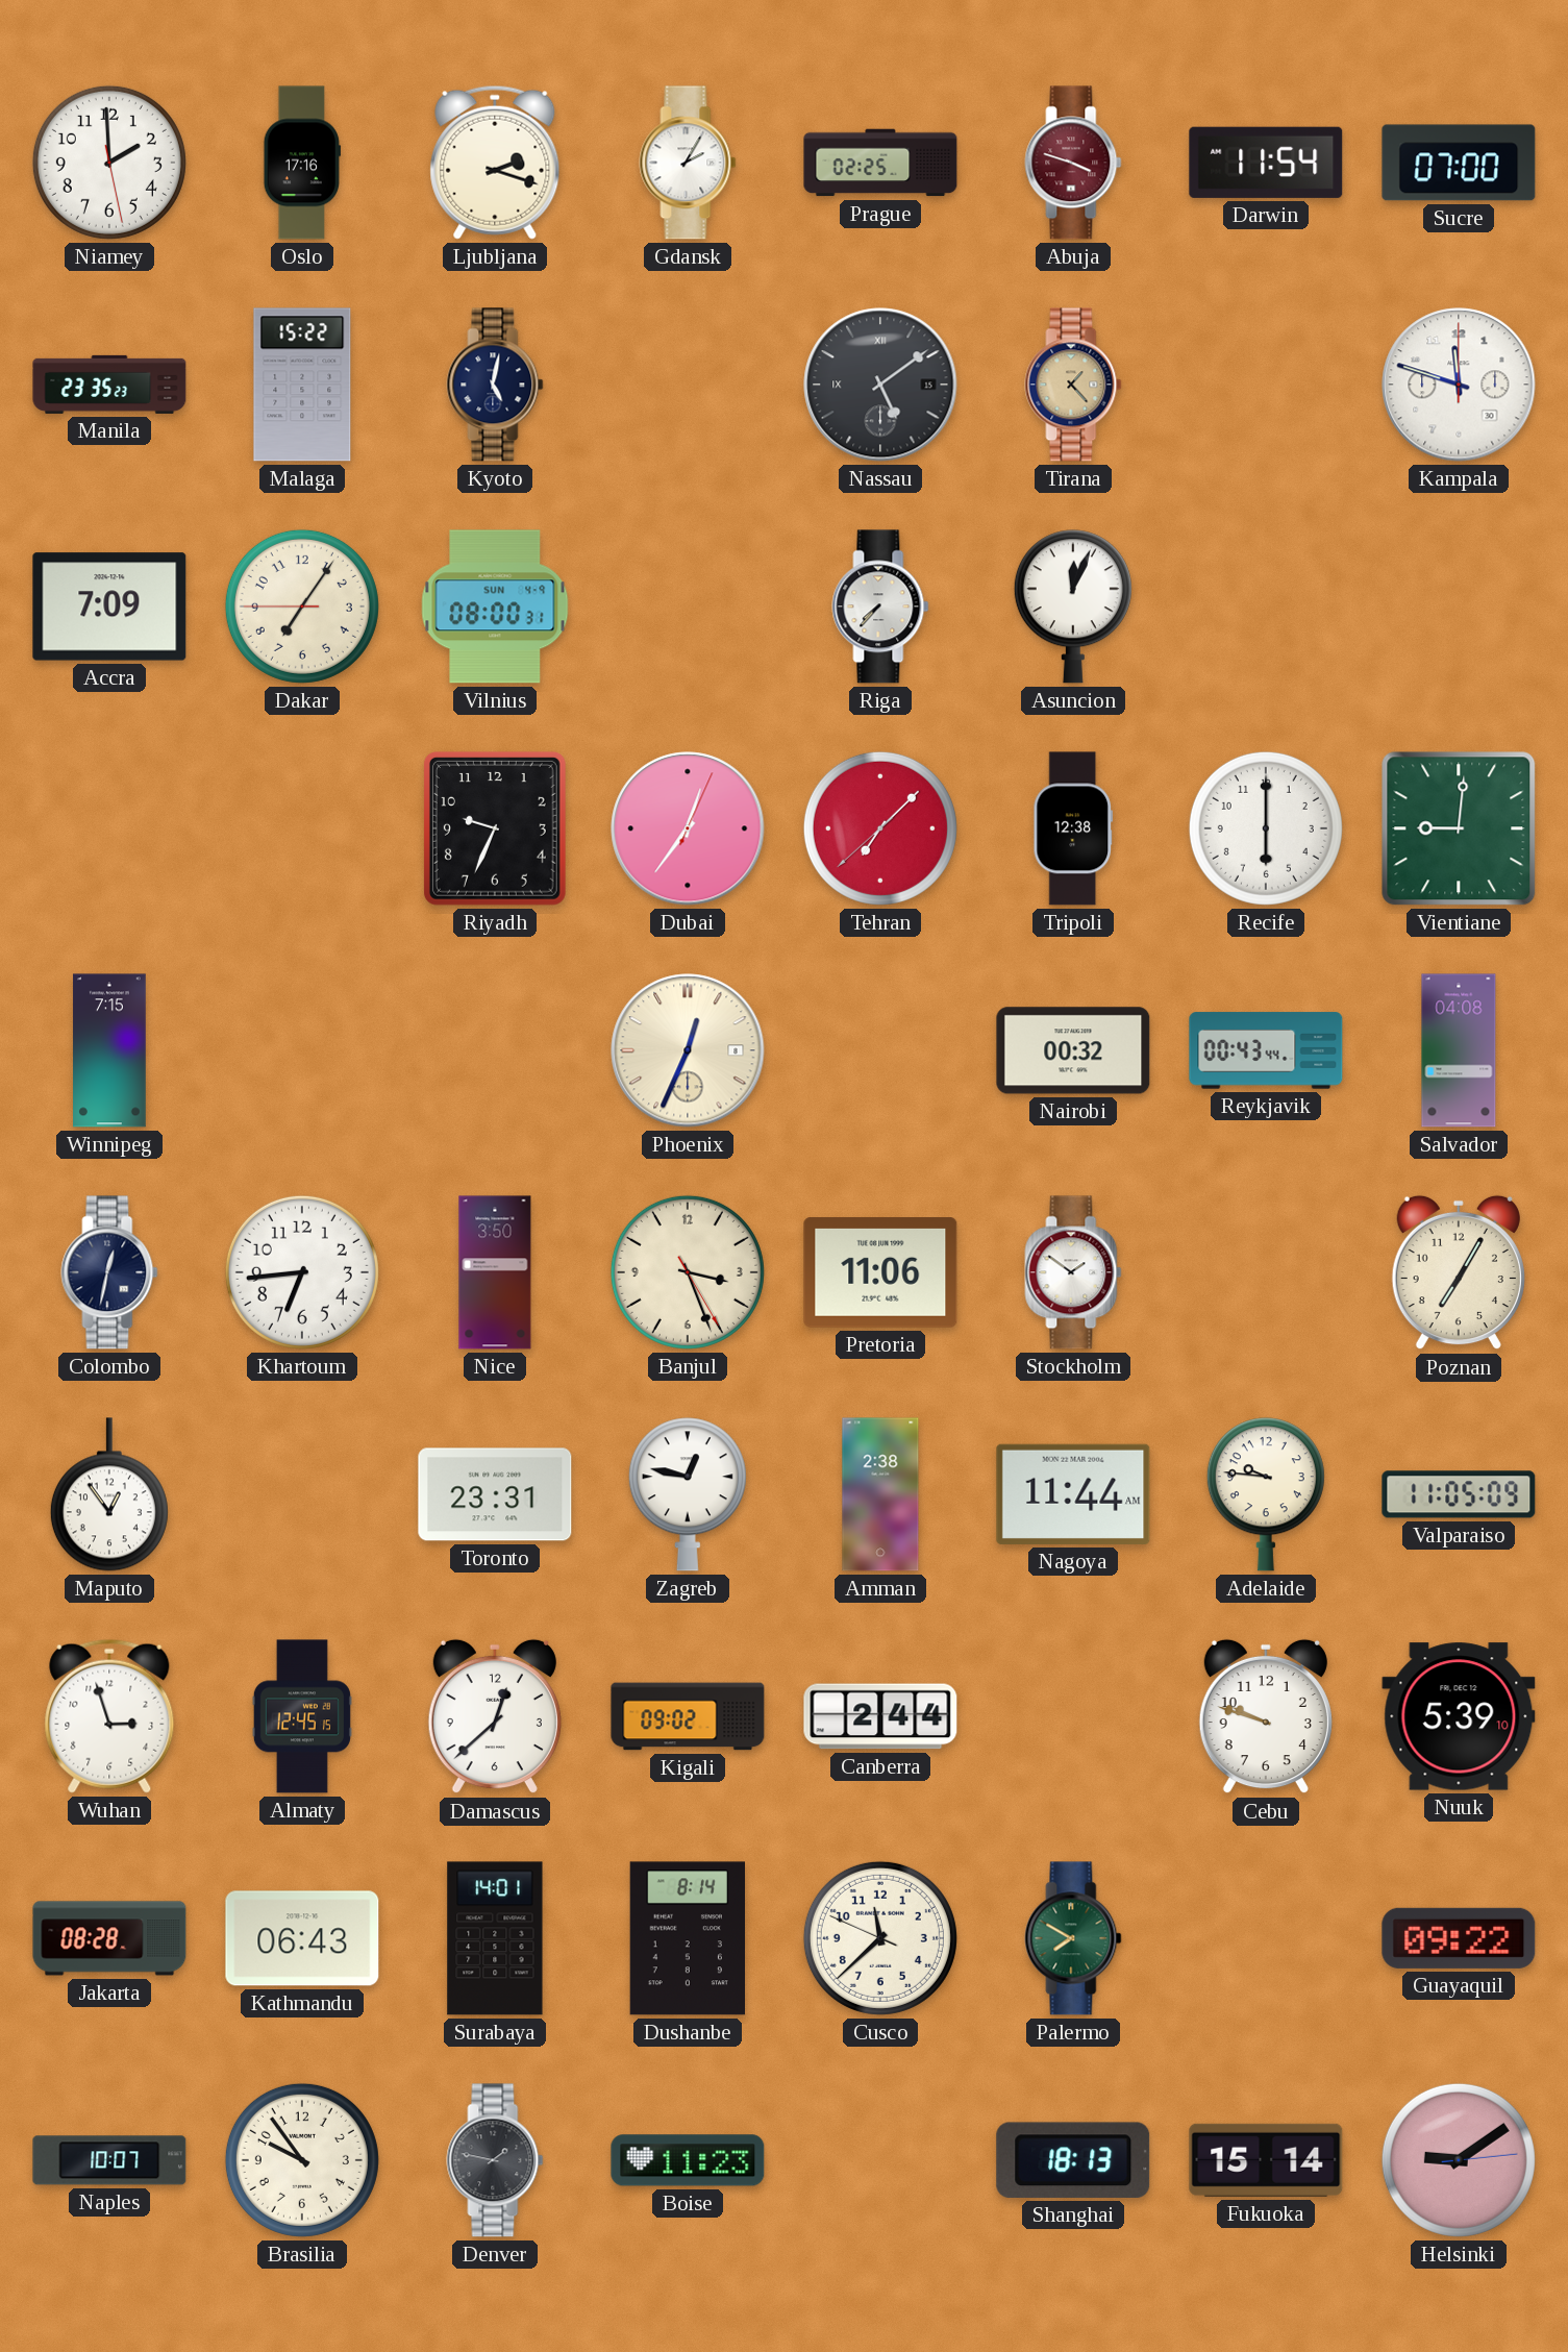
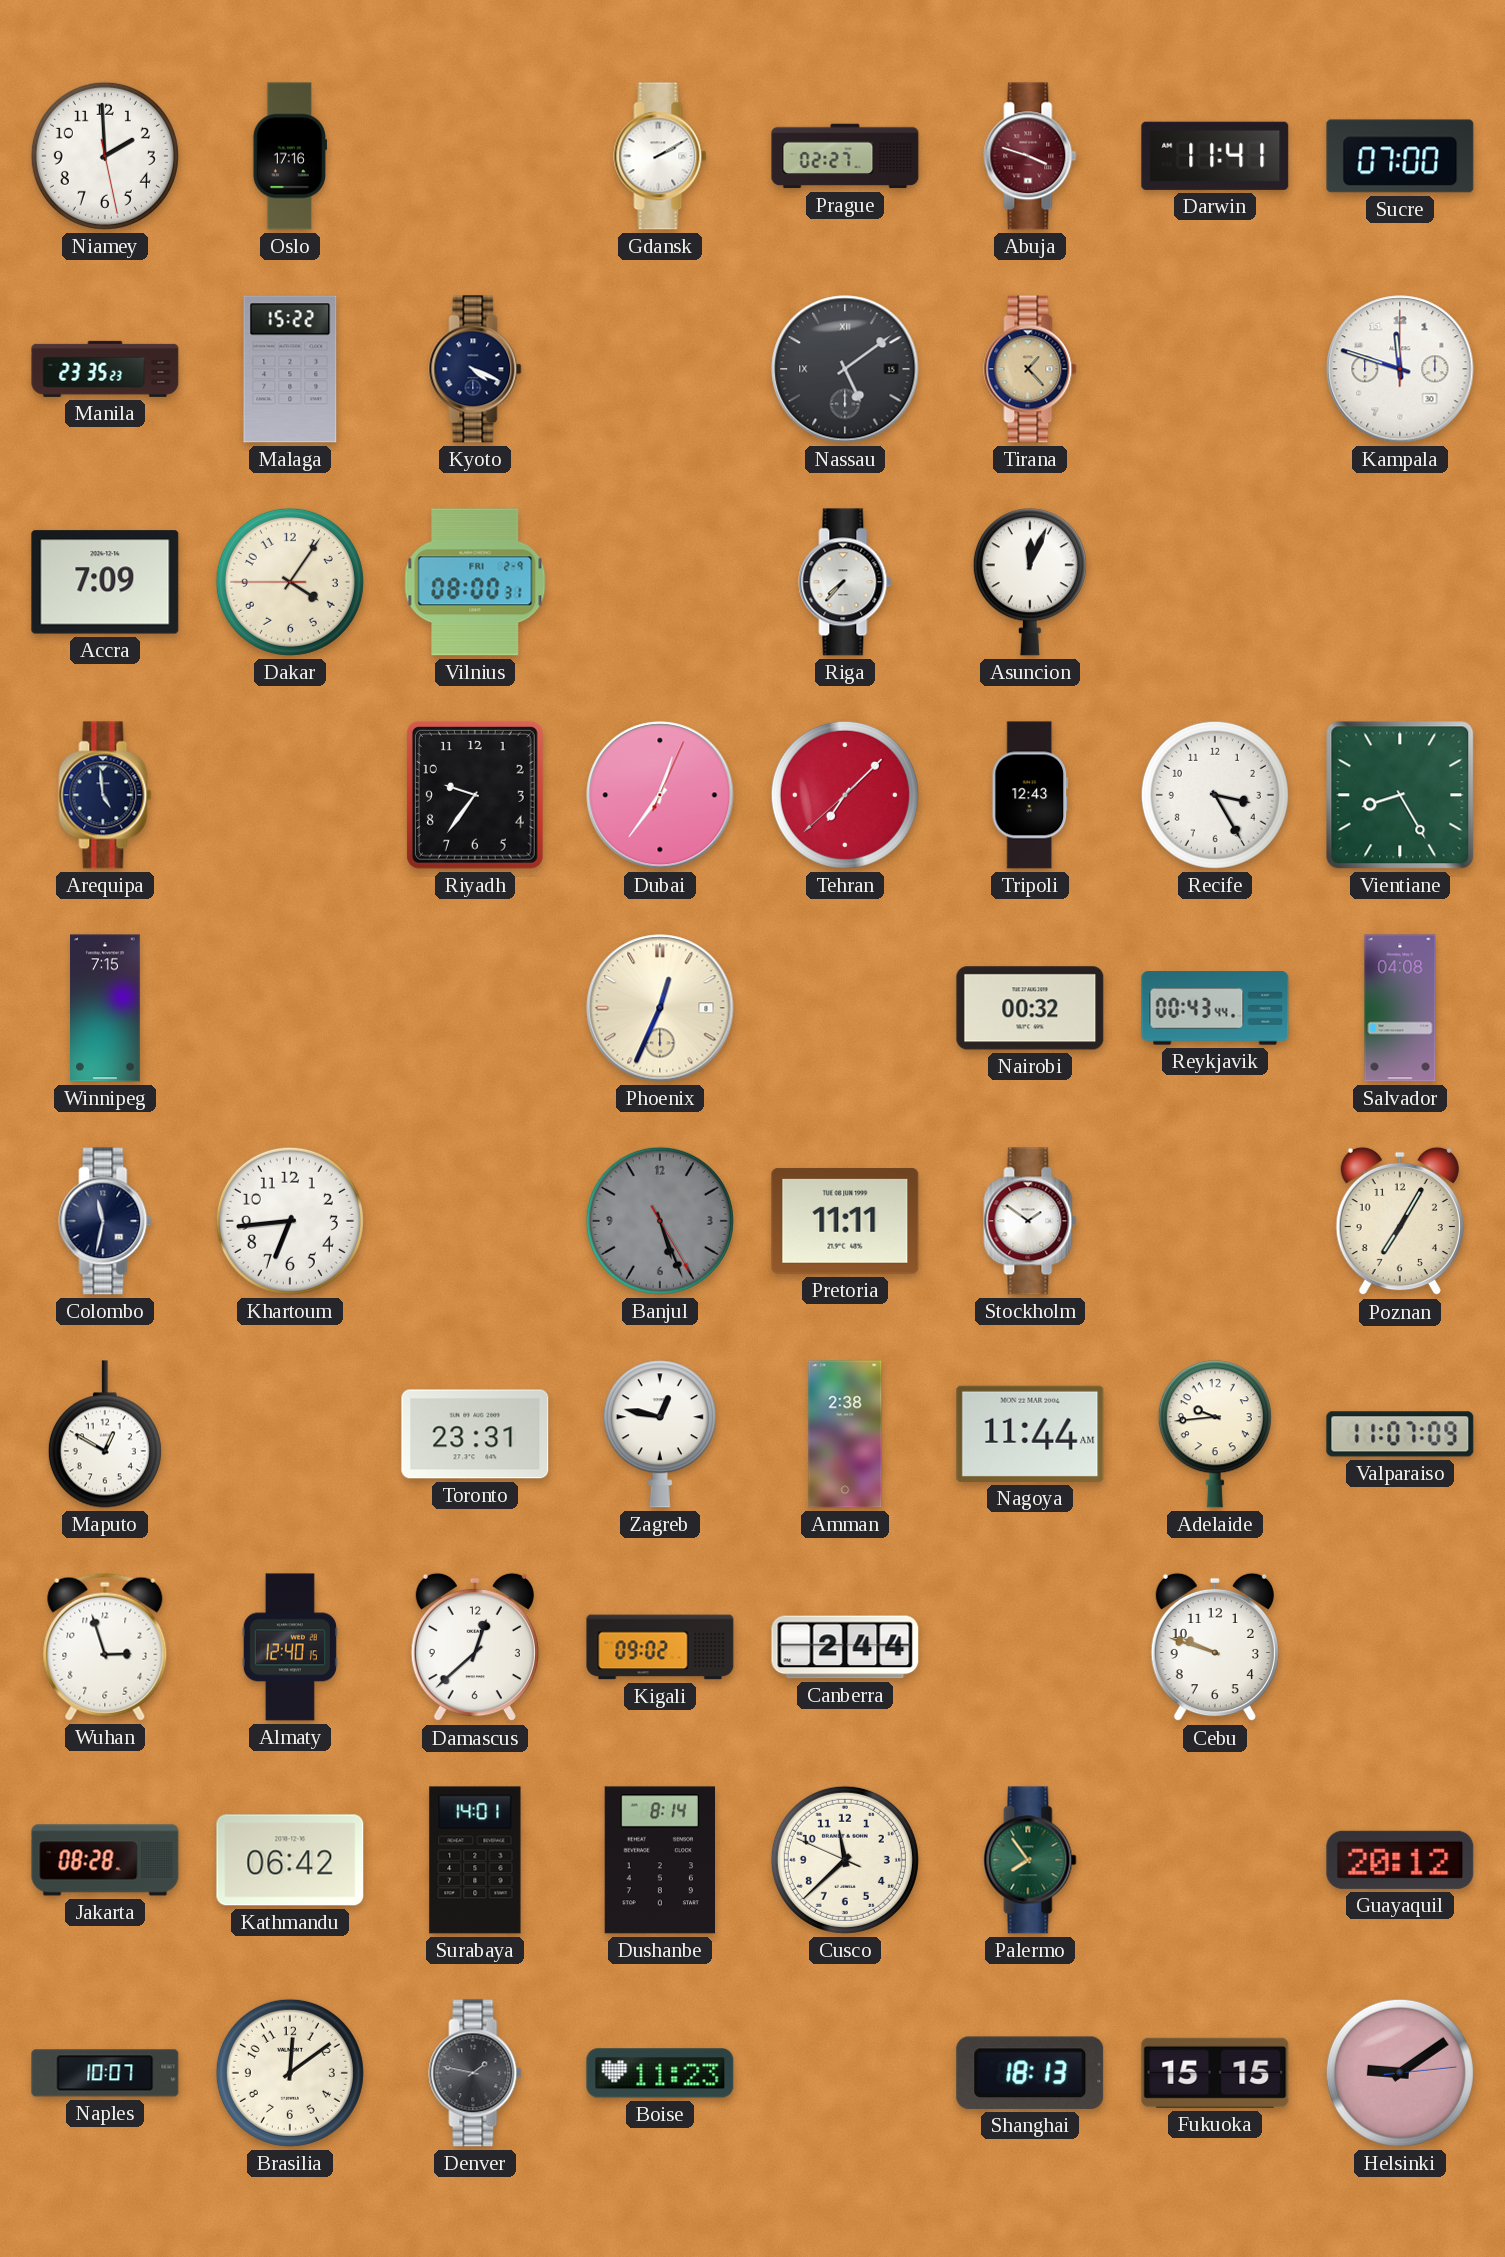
Ljubljana: 2:18 -> none
Gdansk: 2:05 -> 2:10
Prague: 02:25 -> 02:27
Darwin: 11:54 -> 11:41
Kyoto: 5:02 -> 4:19
Dakar: 7:05 -> 4:05
Vilnius date: SUN 4-9 -> FRI 2-9
Arequipa: none -> 4:59
Riyadh: 9:34 -> 9:36
Tripoli: 12:38 -> 12:43
Recife: 6:00 -> 3:25
Vientiane: 9:01 -> 8:25
Colombo: 12:32 -> 11:32
Nice: 3:50 -> none
Banjul: 3:26 -> 5:26
Banjul dial: cream -> grey
Pretoria: 11:06 -> 11:11
Maputo: 12:54 -> 12:50
Adelaide: 9:46 -> 9:44
Valparaiso: 11:05 -> 11:07
Almaty: 12:45 -> 12:40
Nuuk: 5:39 -> none
Kathmandu: 06:43 -> 06:42
Palermo: 7:50 -> 7:54
Guayaquil: 09:22 -> 20:12
Brasilia: 9:54 -> 12:09
Fukuoka: 15:14 -> 15:15
